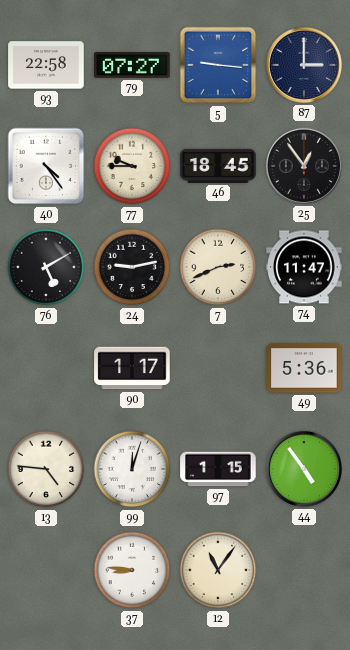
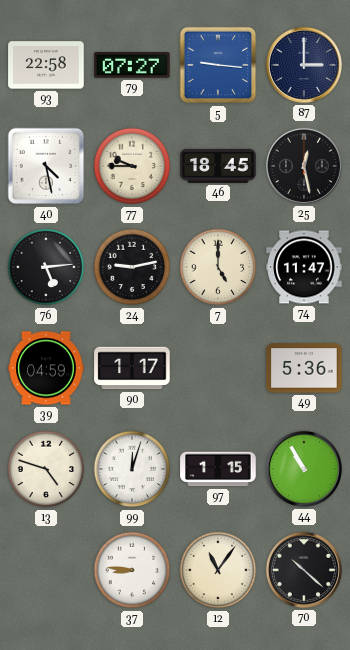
40: 4:24 -> 4:28
25: 12:54 -> 12:28
76: 5:10 -> 5:14
7: 2:41 -> 5:00
39: none -> 04:59
13: 4:46 -> 4:48
44: 4:54 -> 10:55
70: none -> 10:22
